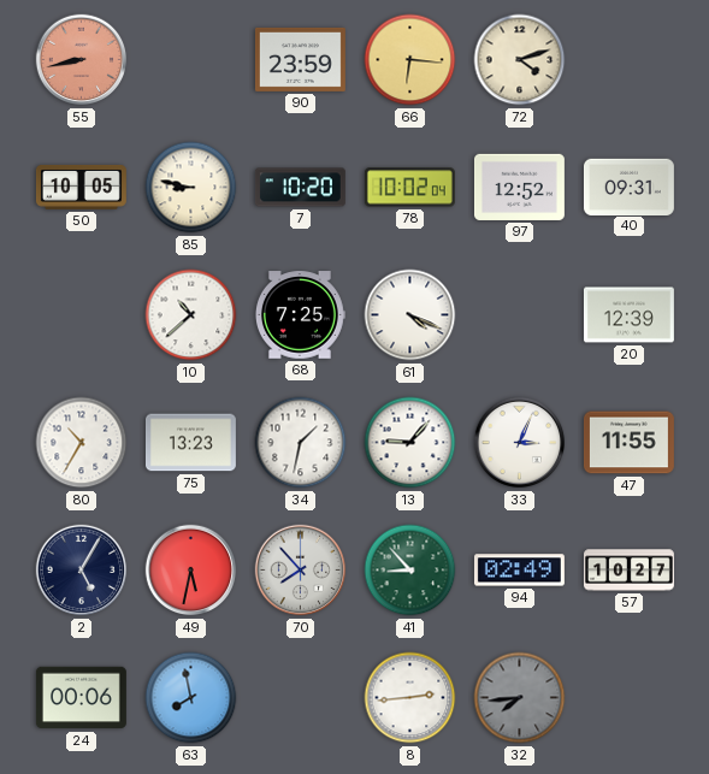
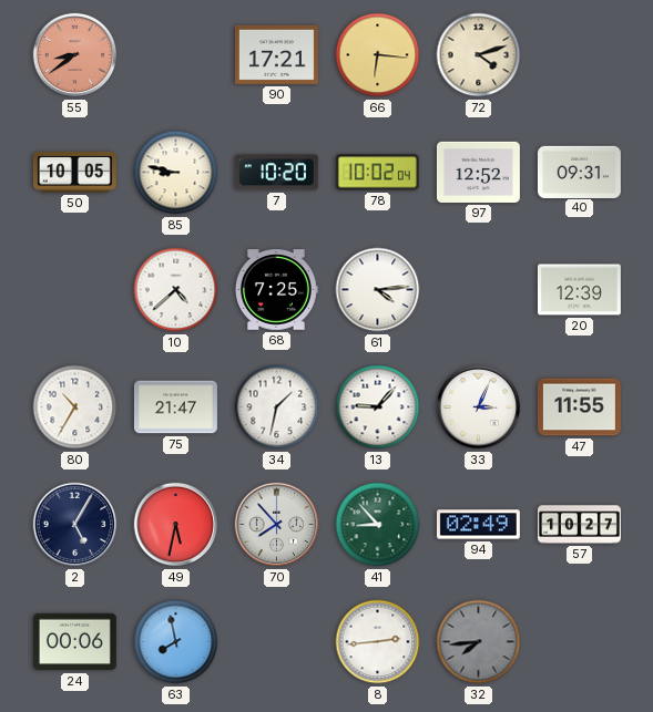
55: 8:43 -> 8:39
90: 23:59 -> 17:21
10: 10:38 -> 4:38
61: 4:19 -> 4:14
75: 13:23 -> 21:47
